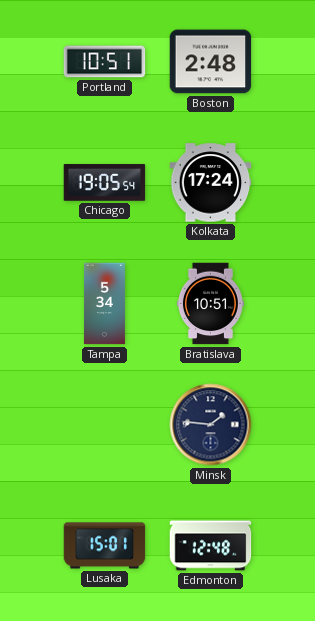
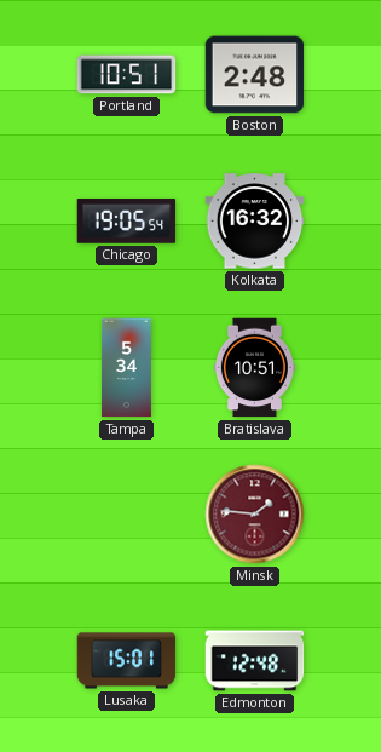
Kolkata: 17:24 -> 16:32
Minsk dial: navy -> burgundy
